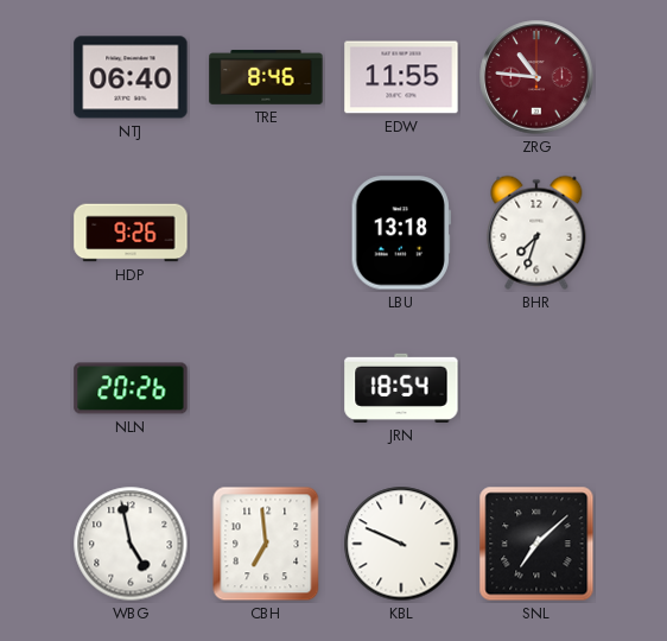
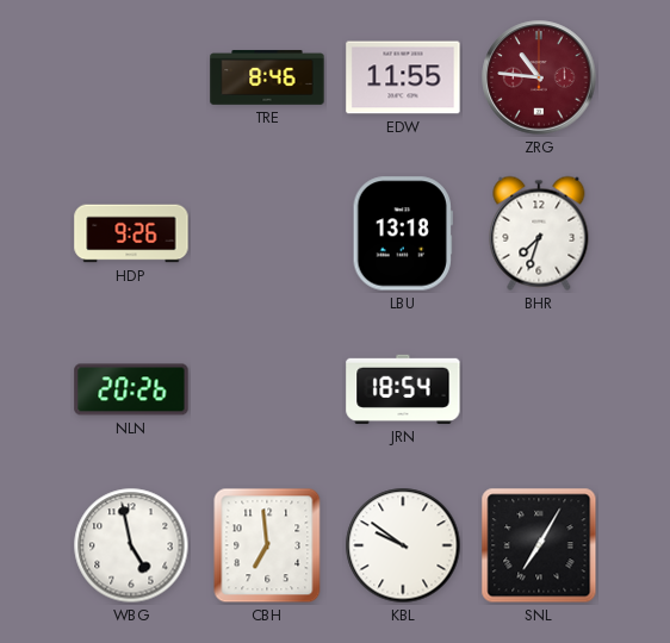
NTJ: 06:40 -> none
KBL: 9:49 -> 9:51
SNL: 7:08 -> 7:05
